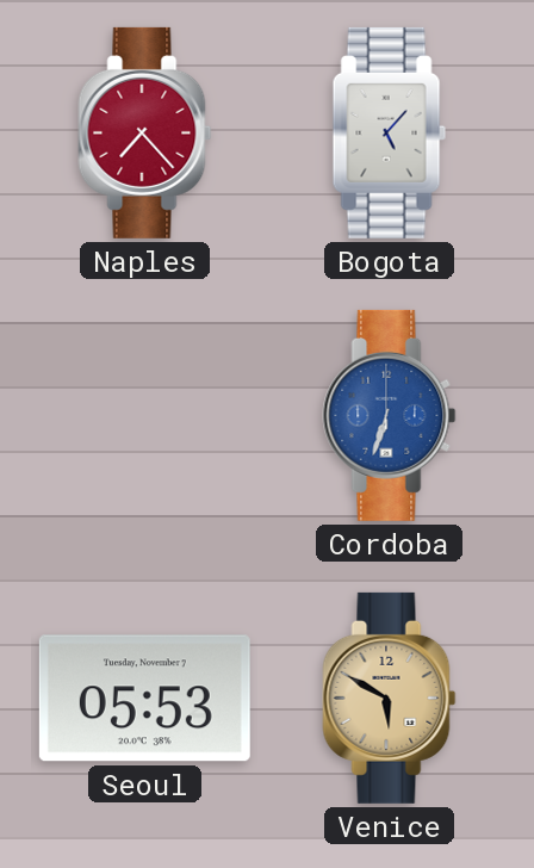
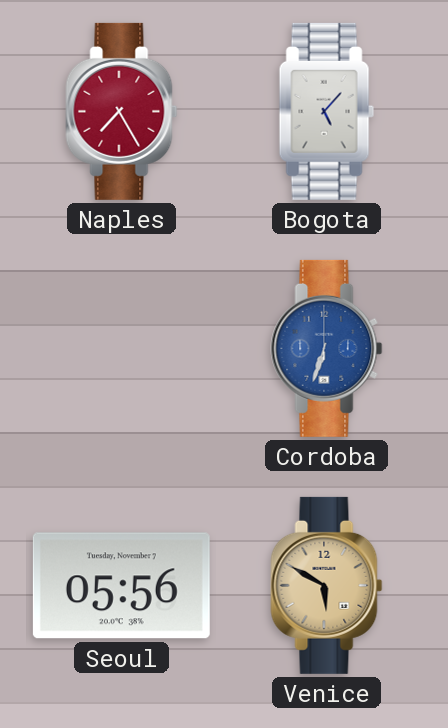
Naples: 7:23 -> 7:25
Seoul: 05:53 -> 05:56
